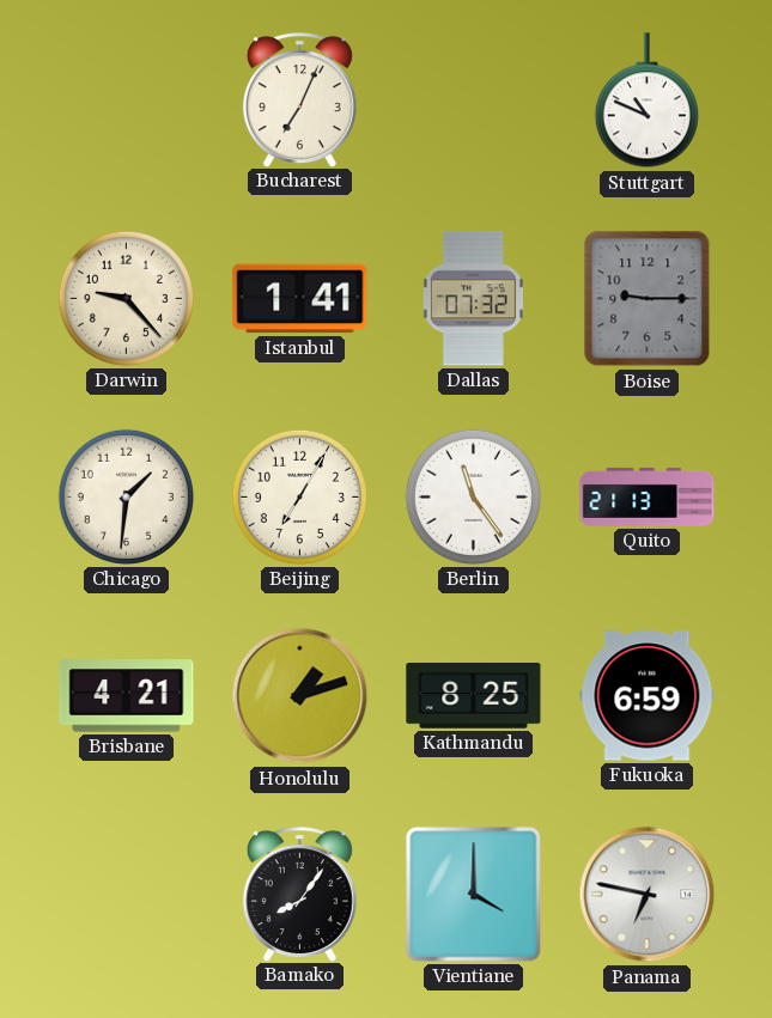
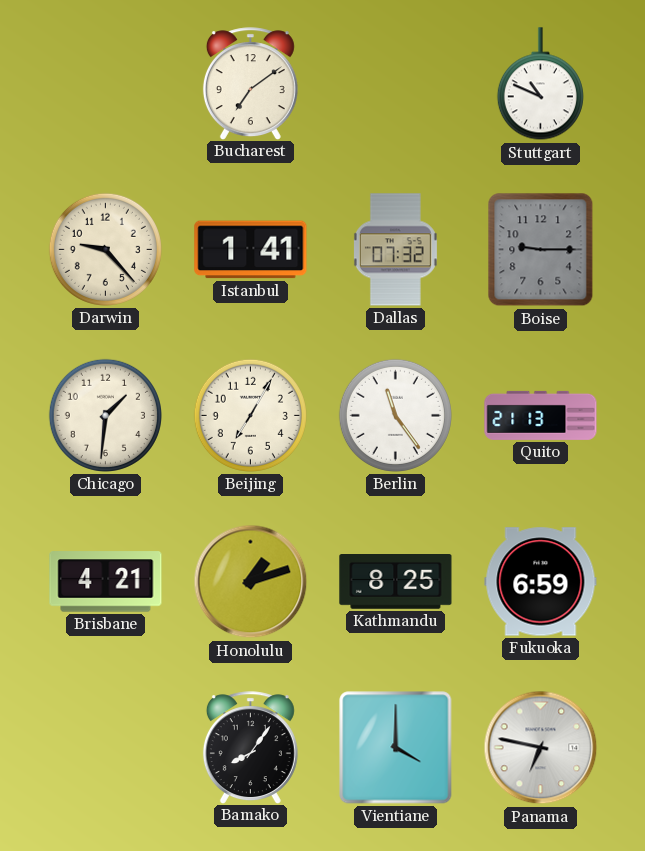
Bucharest: 7:04 -> 7:09
